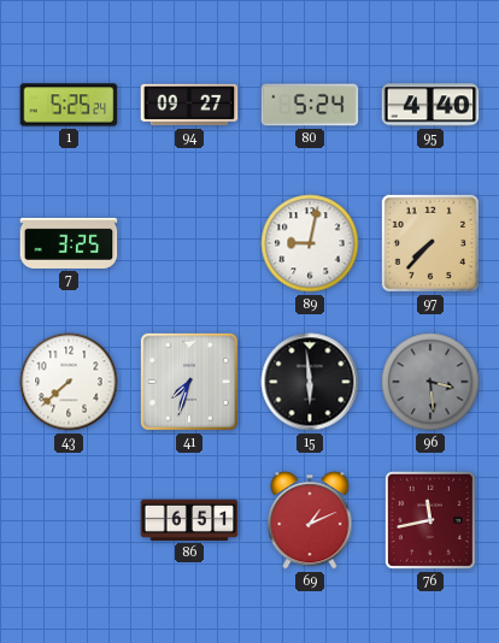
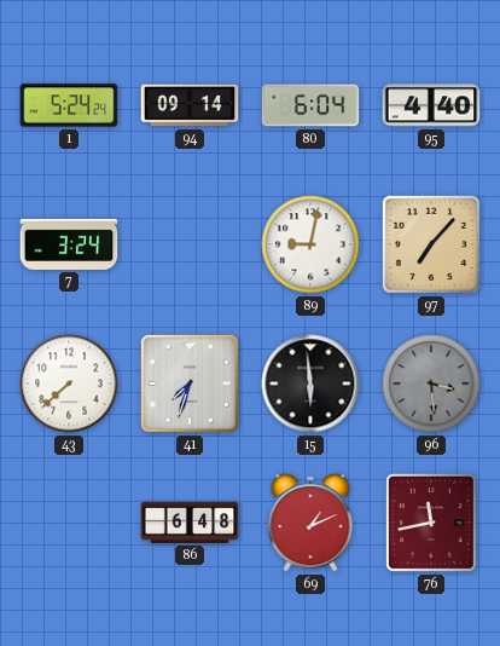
1: 5:25 -> 5:24
94: 09:27 -> 09:14
80: 5:24 -> 6:04
7: 3:25 -> 3:24
97: 7:37 -> 7:07
86: 6:51 -> 6:48
